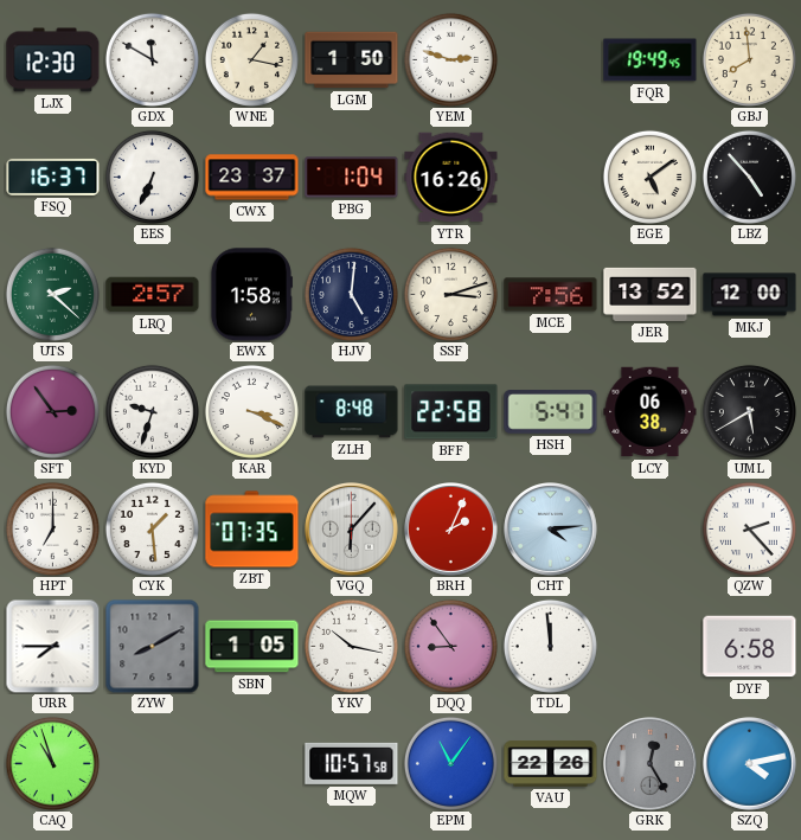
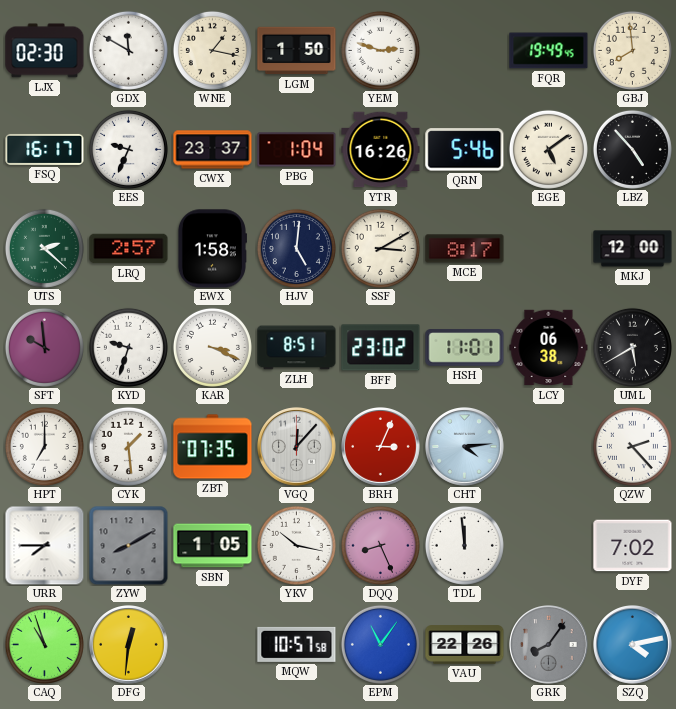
LJX: 12:30 -> 02:30
FSQ: 16:37 -> 16:17
EES: 6:34 -> 9:34
QRN: none -> 5:46
SSF: 3:12 -> 3:10
MCE: 7:56 -> 8:17
JER: 13:52 -> none
SFT: 2:54 -> 9:59
ZLH: 8:48 -> 8:51
BFF: 22:58 -> 23:02
HSH: 5:41 -> 11:01
VGQ: 6:07 -> 12:07
BRH: 2:04 -> 3:04
DQQ: 8:54 -> 8:26
DYF: 6:58 -> 7:02
DFG: none -> 12:31
GRK: 12:25 -> 8:06
